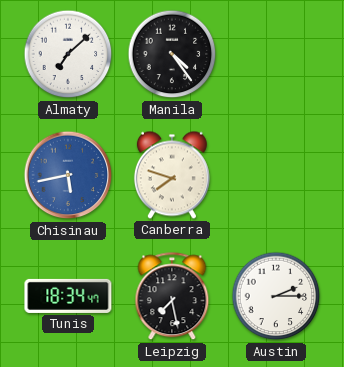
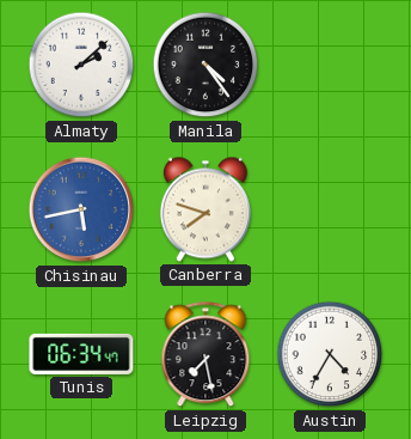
Almaty: 7:08 -> 2:08
Tunis: 18:34 -> 06:34
Austin: 2:15 -> 4:35
